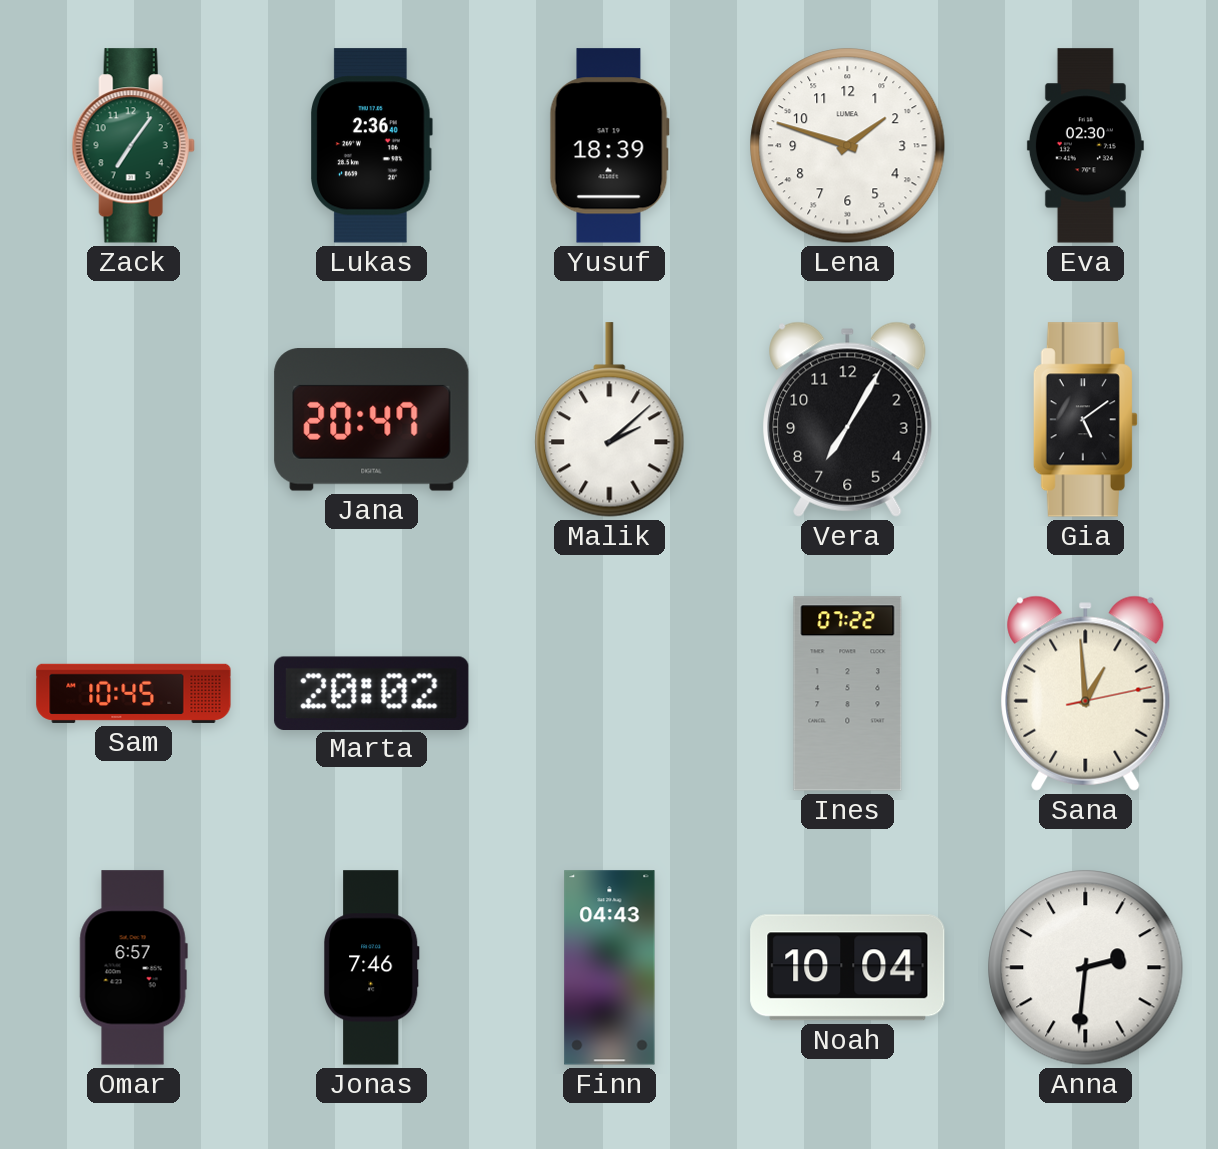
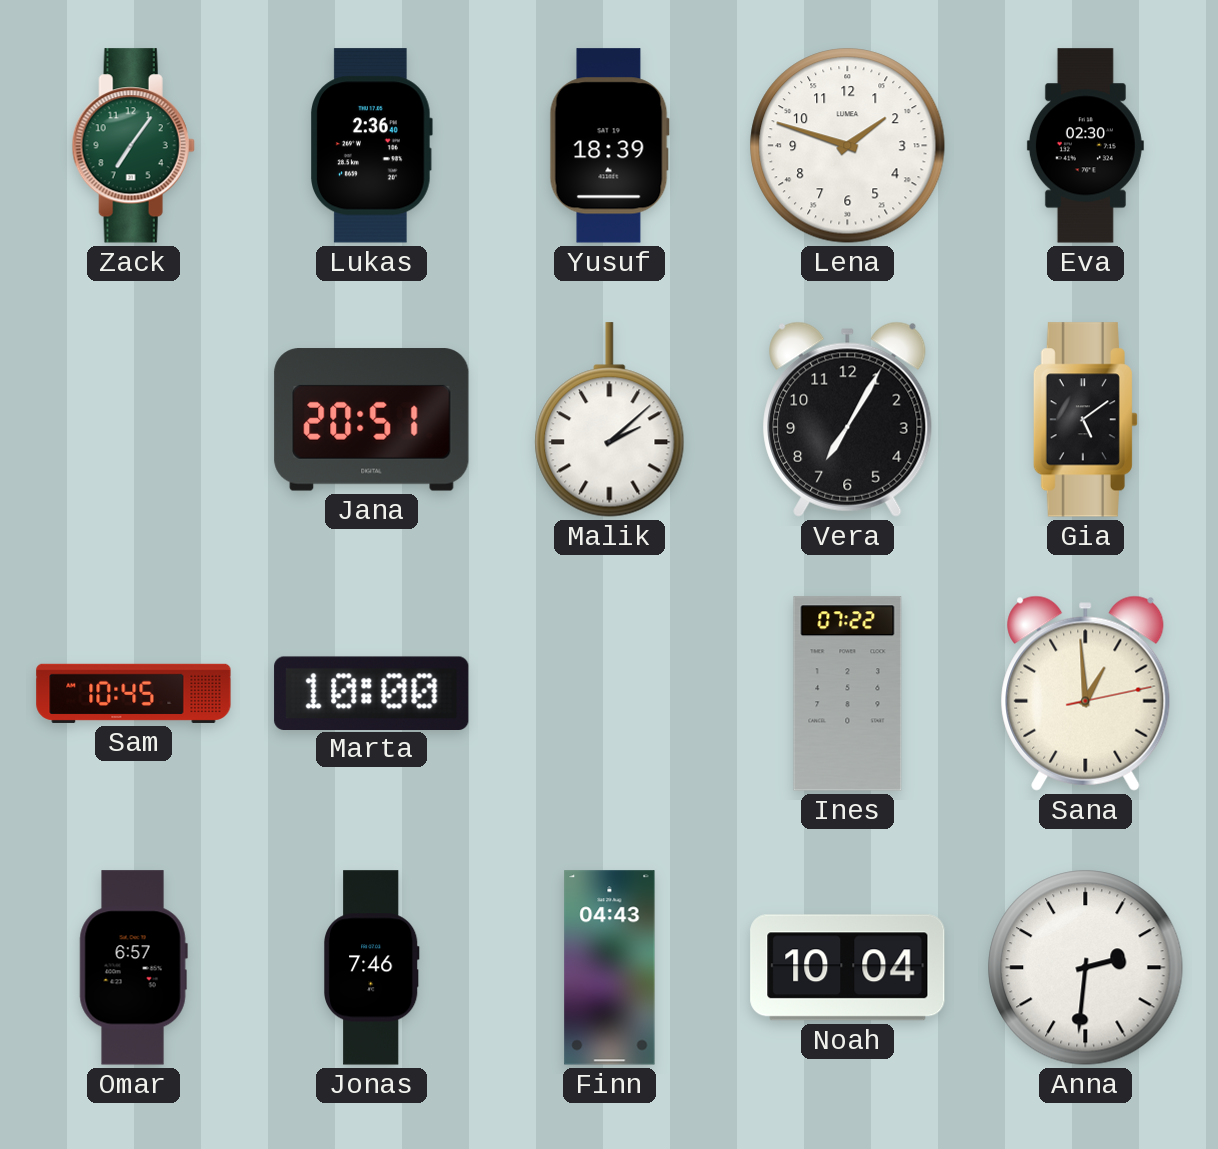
Jana: 20:47 -> 20:51
Marta: 20:02 -> 10:00
